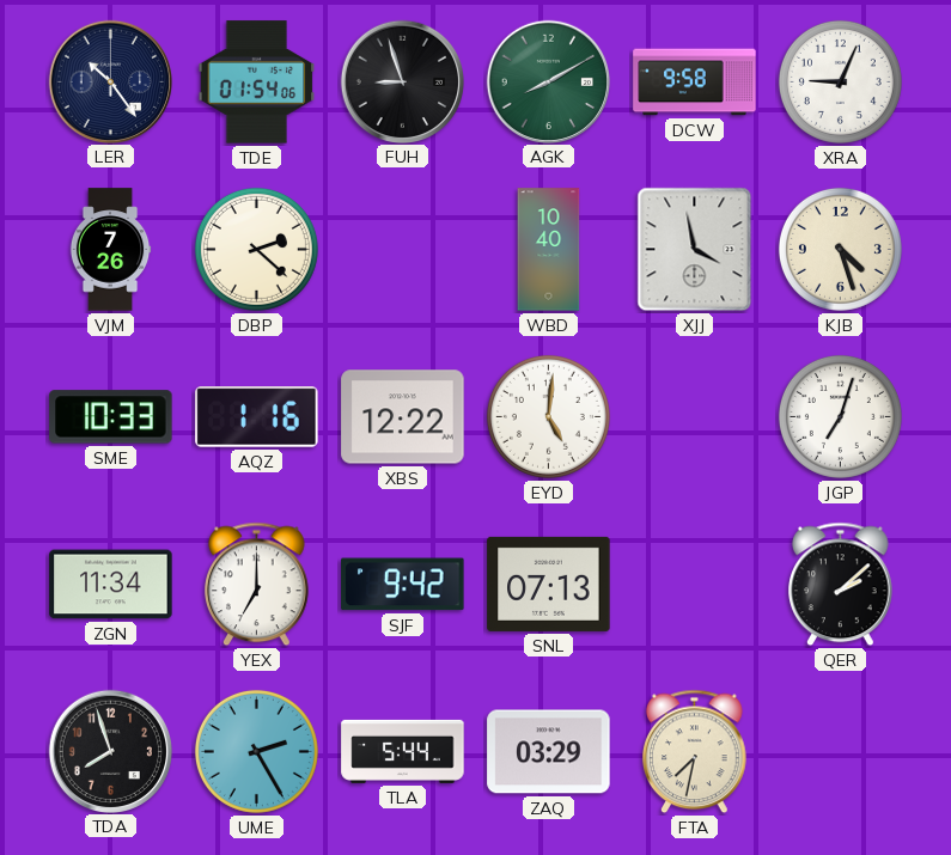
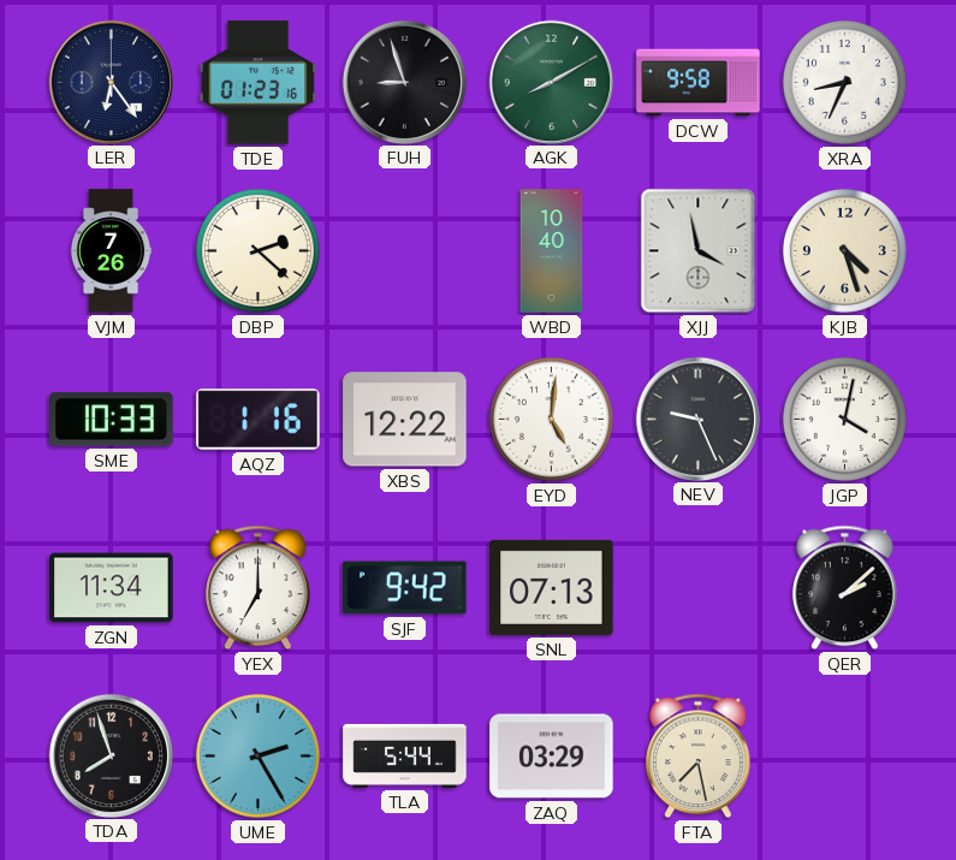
LER: 10:24 -> 6:24
TDE: 01:54 -> 01:23
XRA: 9:04 -> 8:34
NEV: none -> 9:26
JGP: 7:03 -> 4:02
FTA: 7:32 -> 7:28
